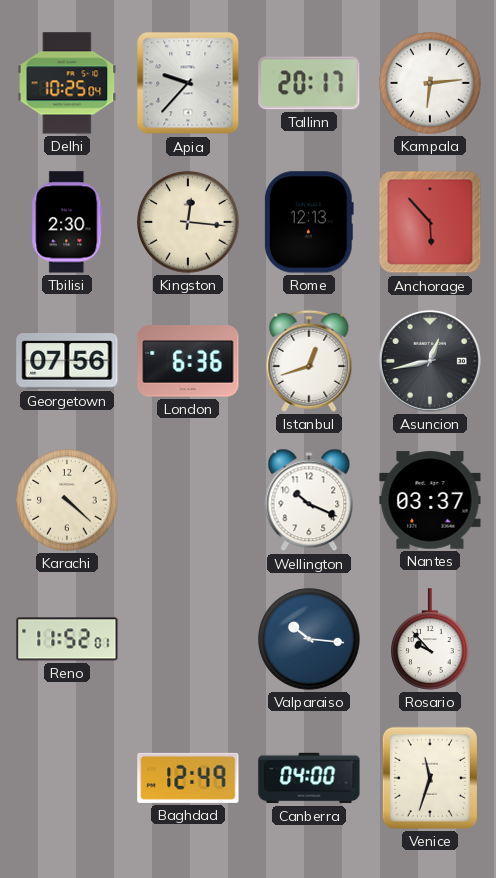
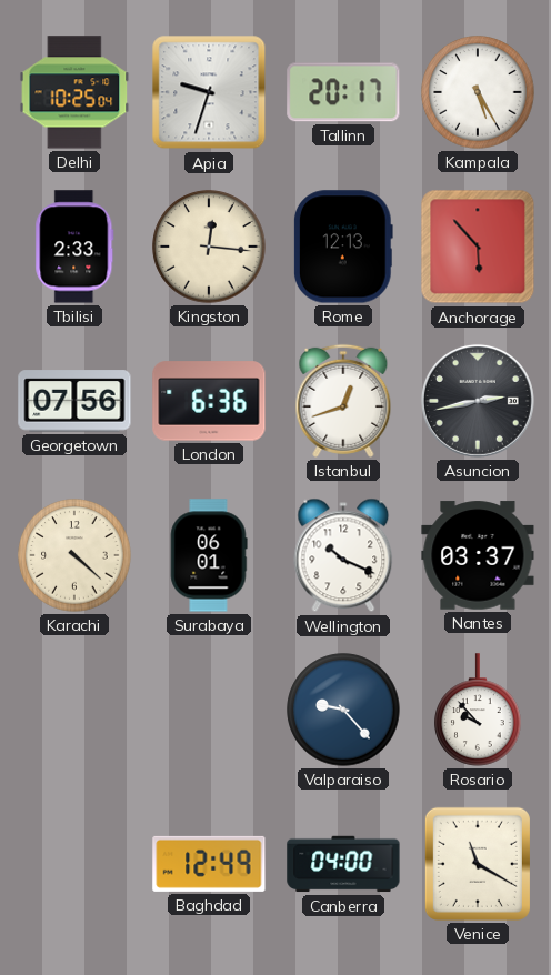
Apia: 9:37 -> 9:33
Kampala: 6:14 -> 5:25
Tbilisi: 2:30 -> 2:33
Asuncion: 12:43 -> 2:43
Surabaya: none -> 06:01
Reno: 11:52 -> none
Valparaiso: 10:16 -> 9:23
Venice: 11:33 -> 11:20
